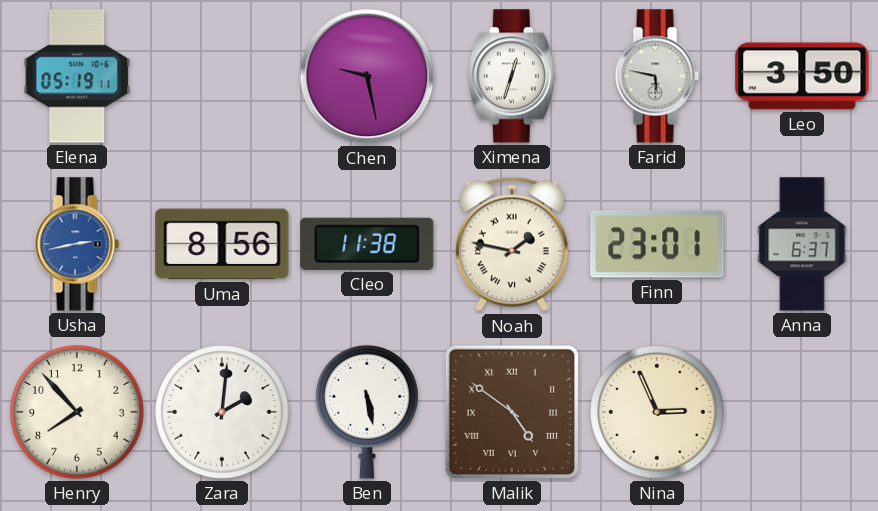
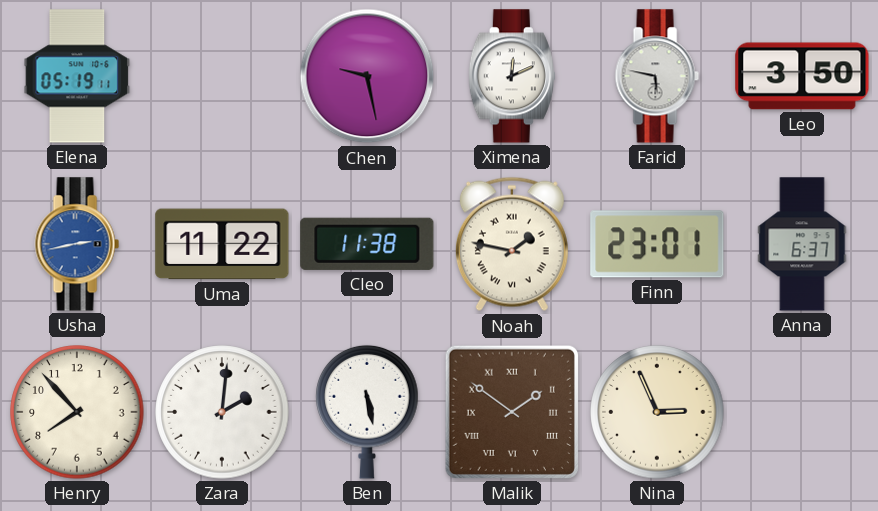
Ximena: 12:33 -> 12:11
Uma: 8:56 -> 11:22
Malik: 4:51 -> 1:51
